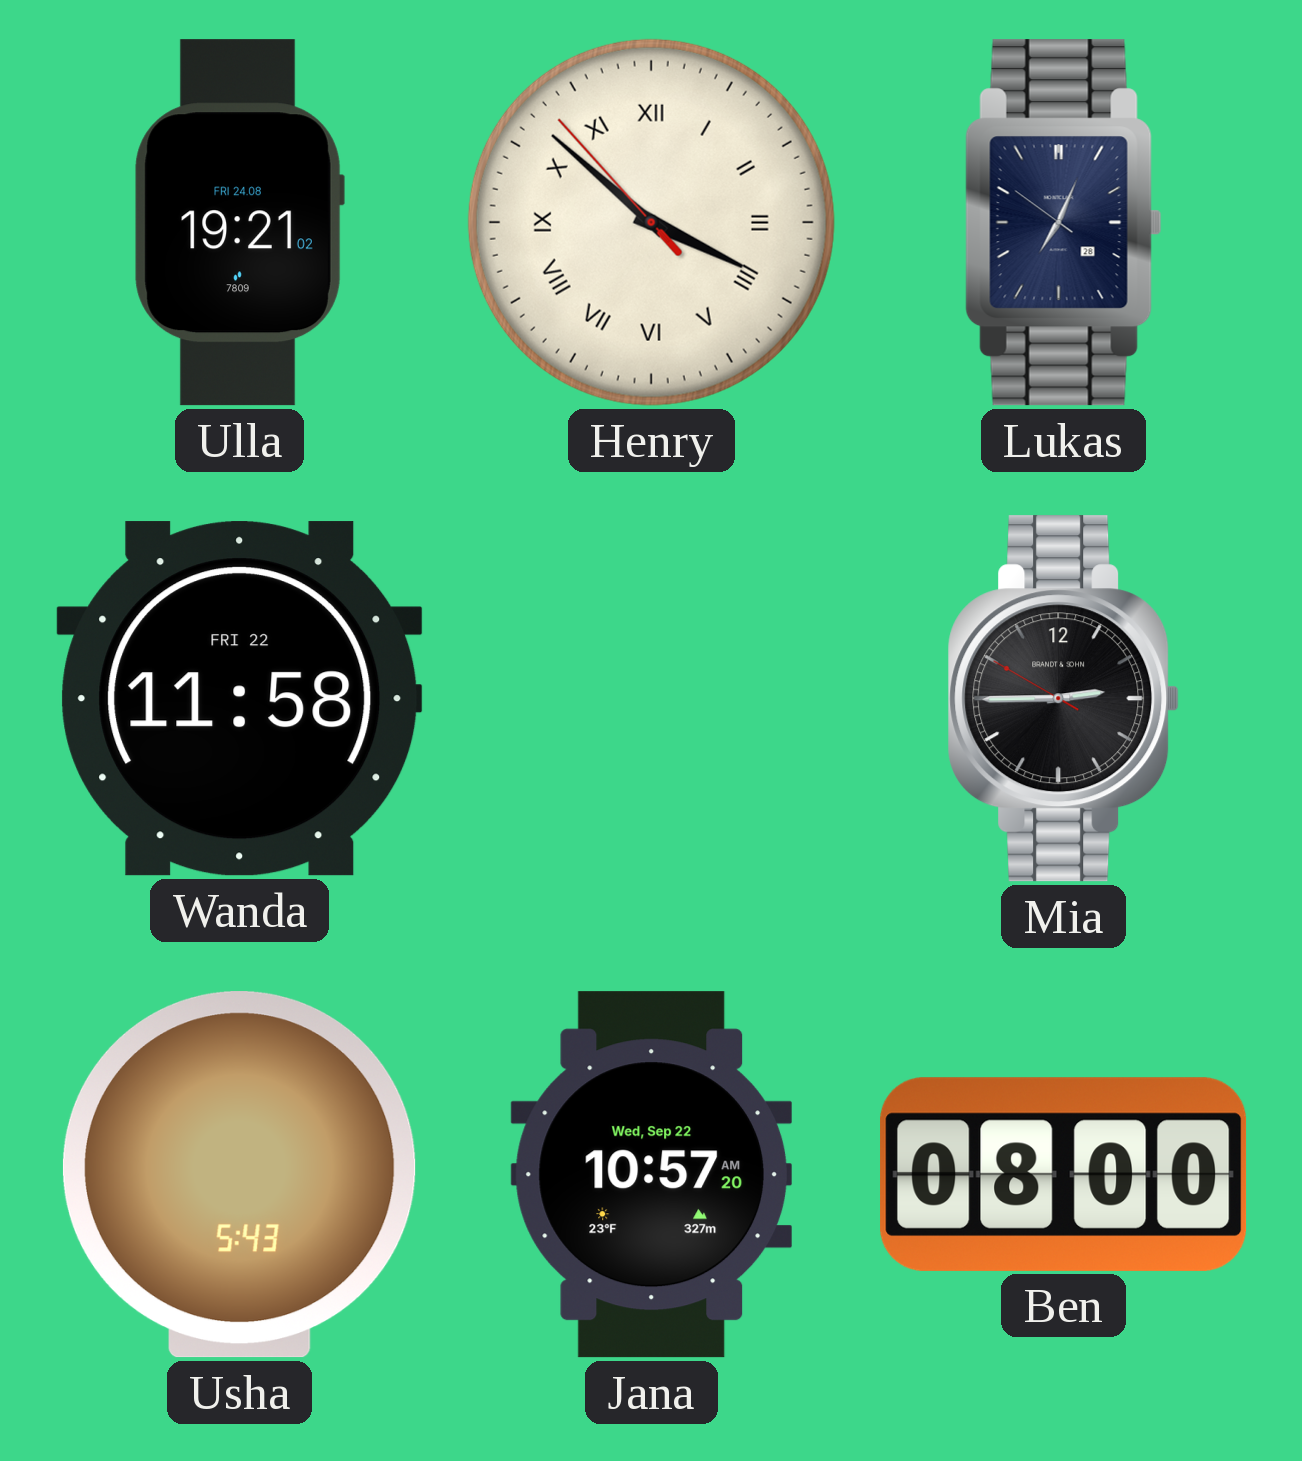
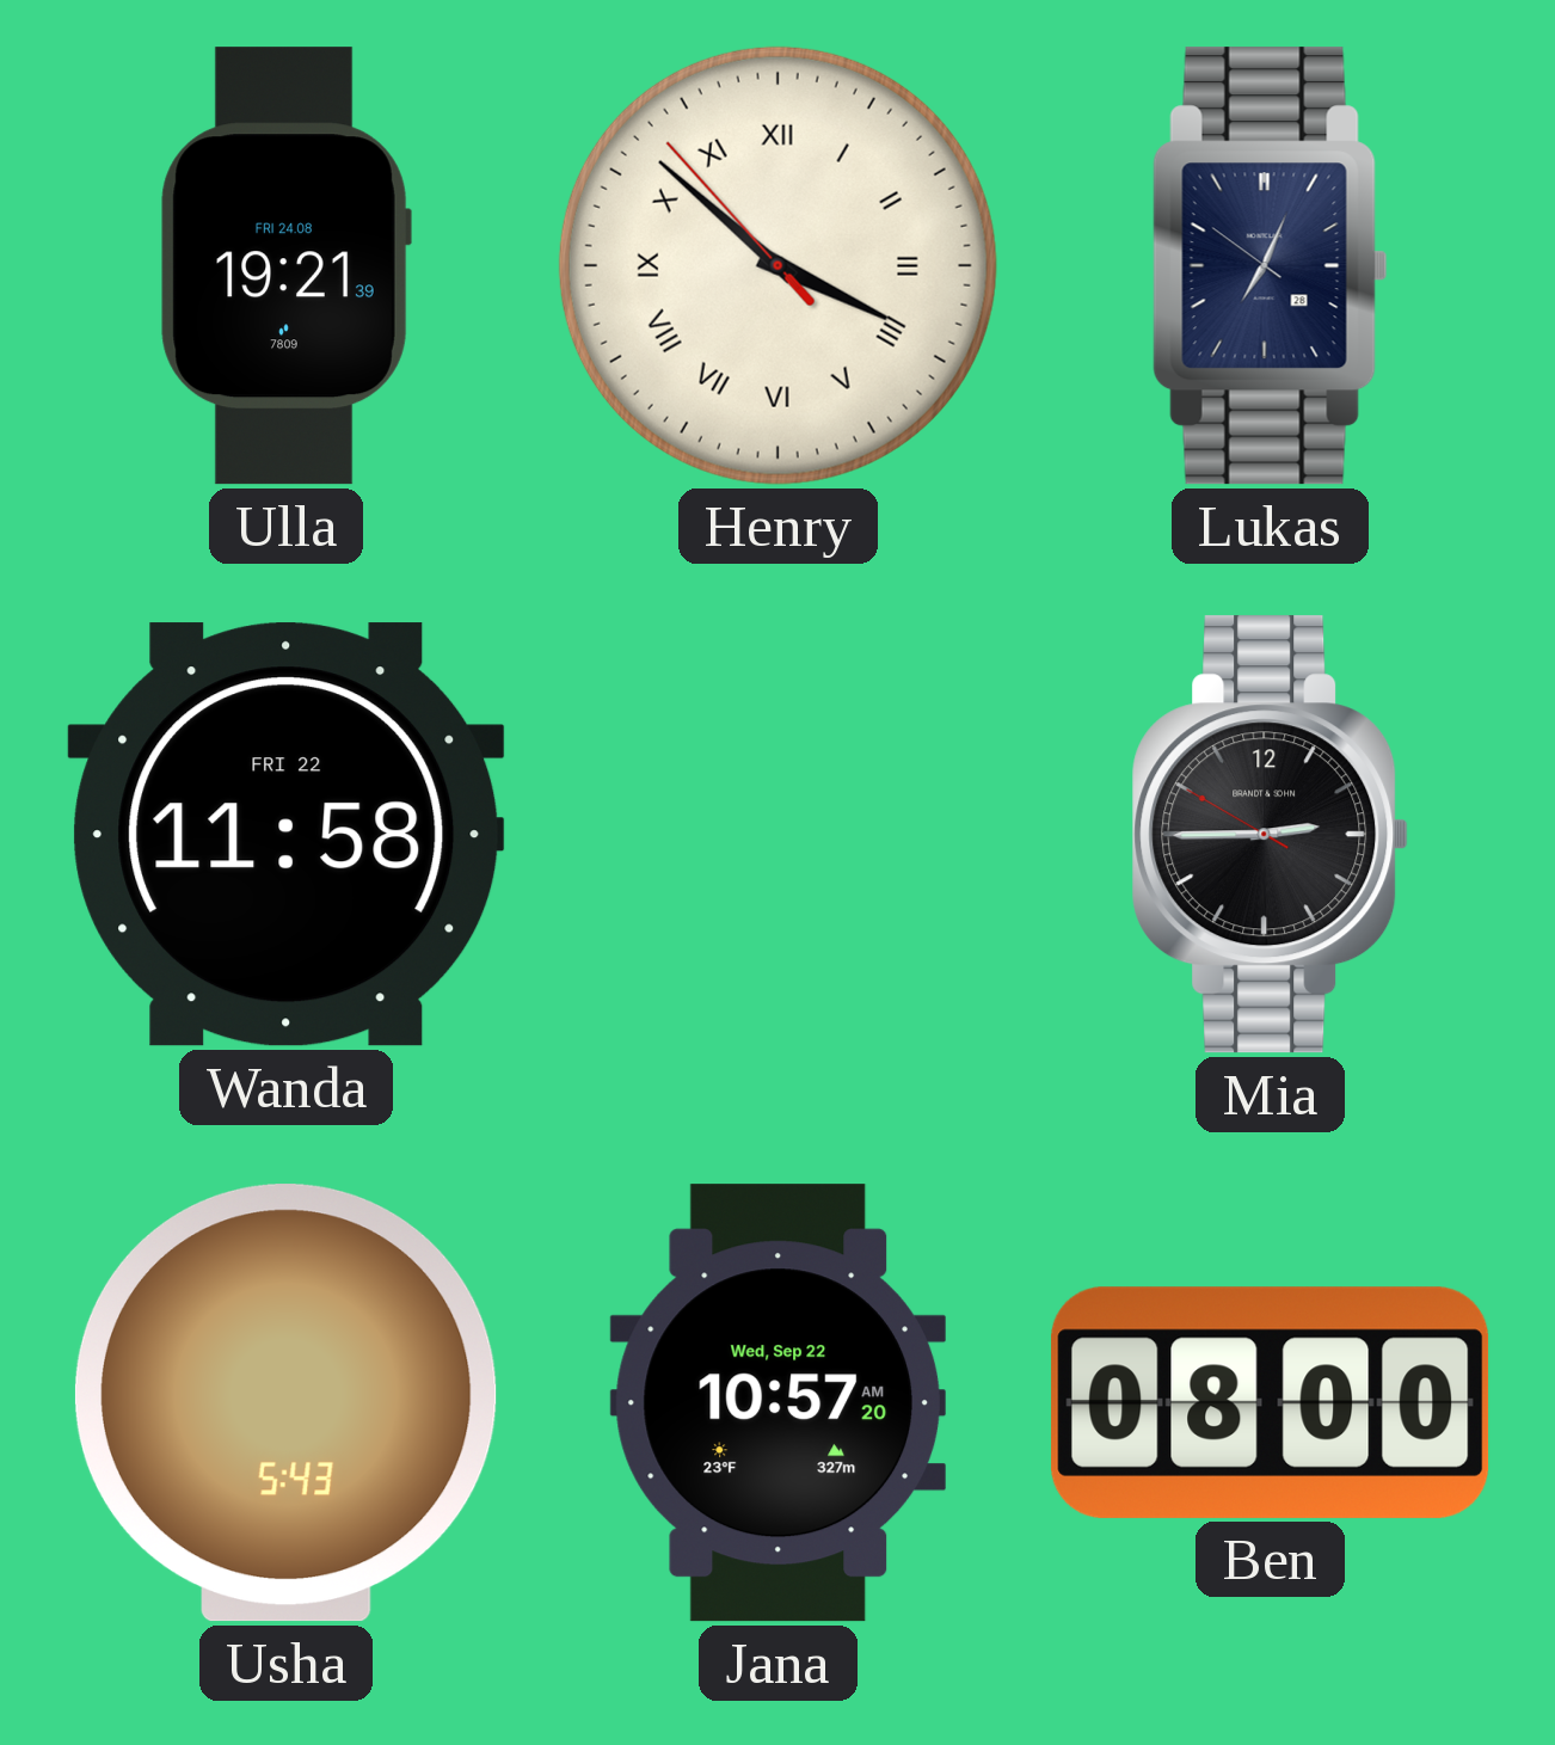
Ulla: 19:21:02 -> 19:21:39
